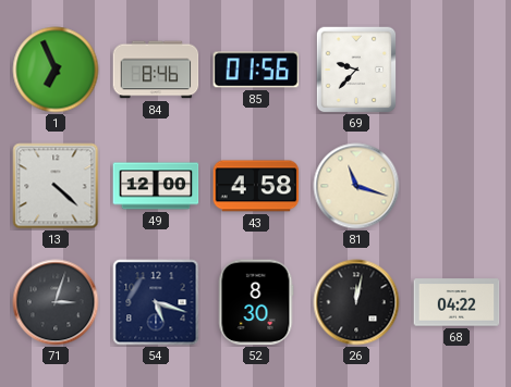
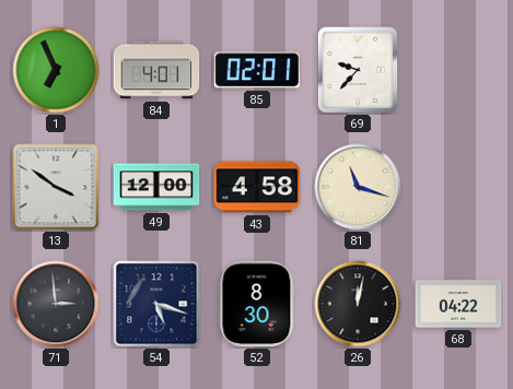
84: 8:46 -> 4:01
85: 01:56 -> 02:01
13: 4:22 -> 3:51
71: 3:03 -> 2:59
